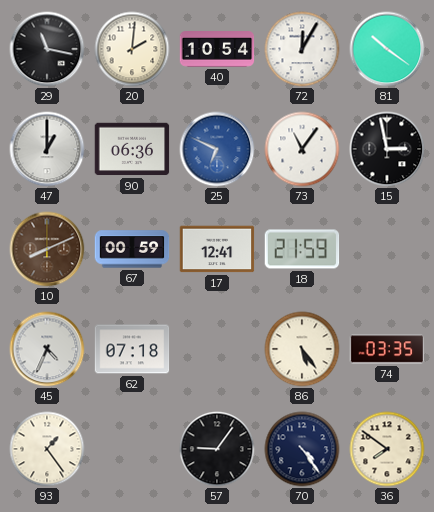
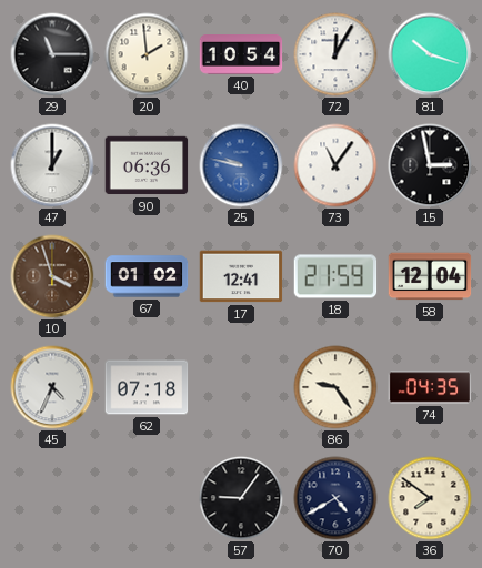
29: 11:17 -> 11:15
20: 2:01 -> 1:59
81: 10:21 -> 10:18
25: 6:49 -> 9:47
10: 8:11 -> 3:57
67: 00:59 -> 01:02
58: none -> 12:04
86: 5:24 -> 9:24
74: 03:35 -> 04:35
93: 1:24 -> none
70: 4:24 -> 4:40
